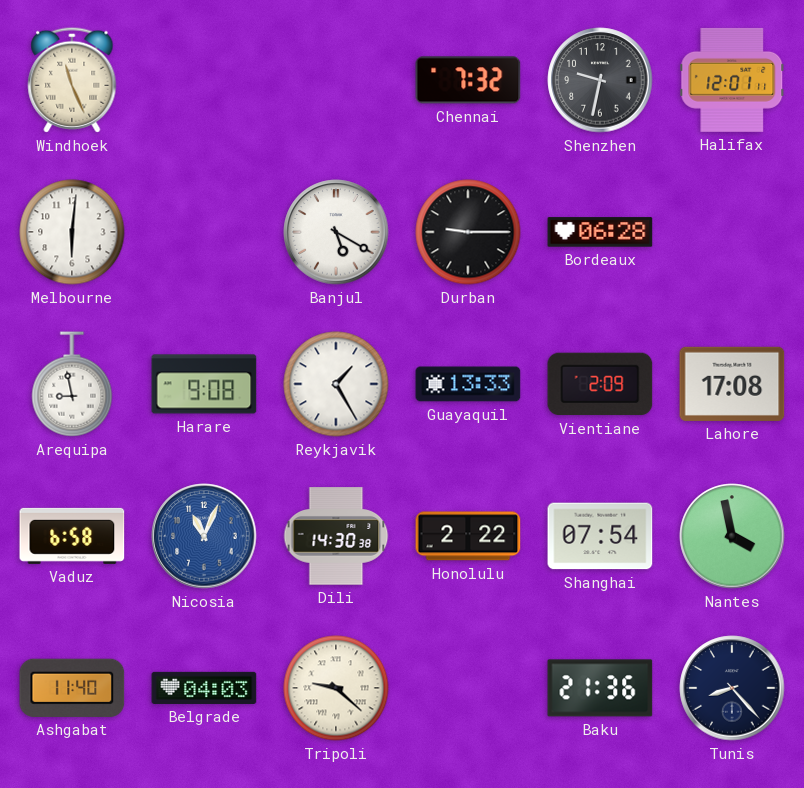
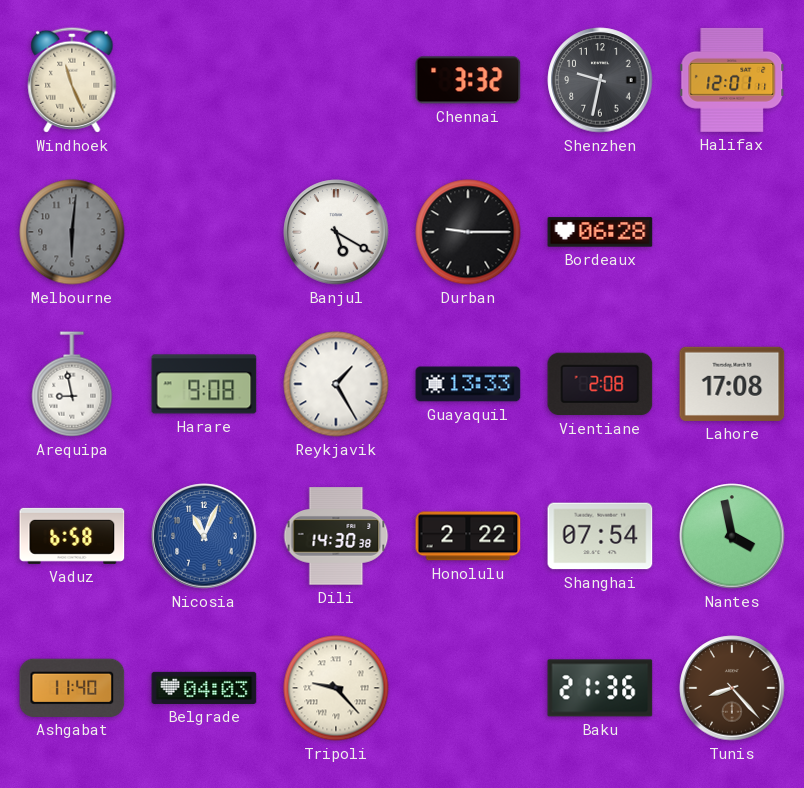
Chennai: 7:32 -> 3:32
Melbourne dial: white -> grey
Vientiane: 2:09 -> 2:08
Tripoli: 9:22 -> 9:23
Tunis dial: navy -> brown
